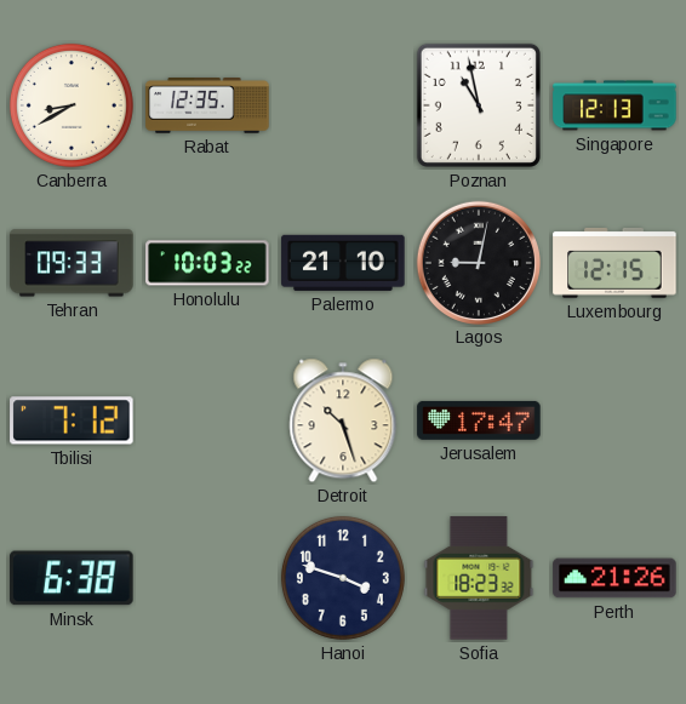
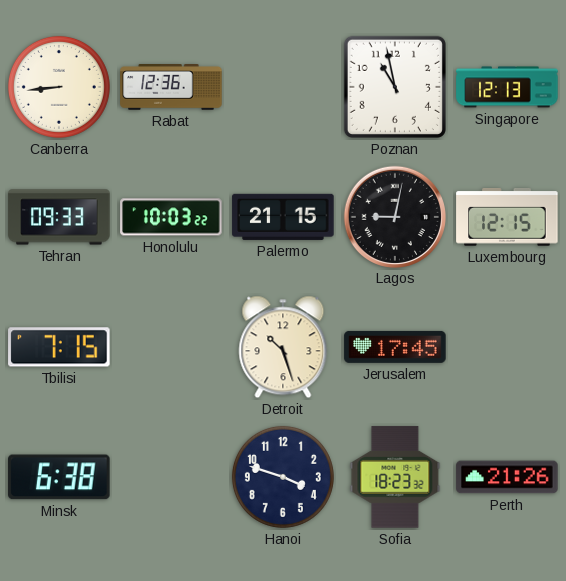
Canberra: 8:40 -> 8:44
Rabat: 12:35 -> 12:36
Palermo: 21:10 -> 21:15
Tbilisi: 7:12 -> 7:15
Jerusalem: 17:47 -> 17:45
